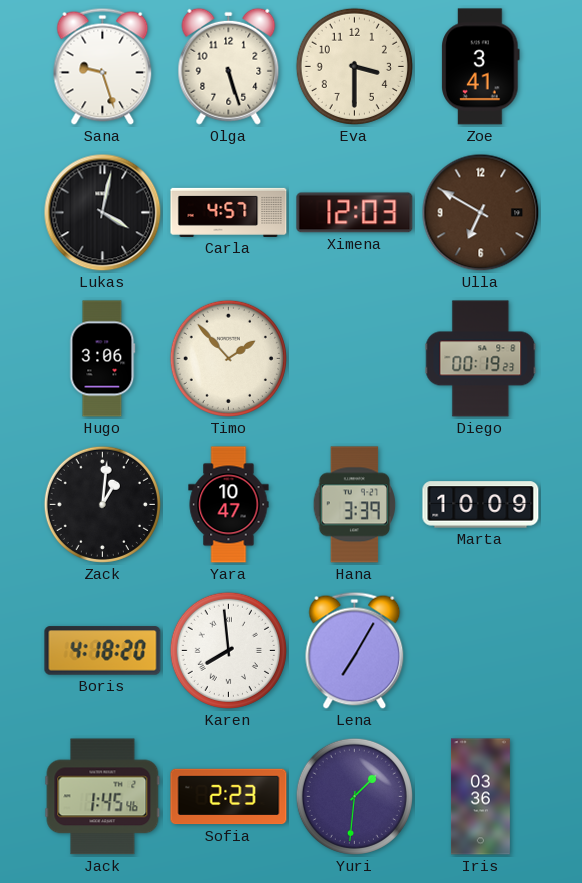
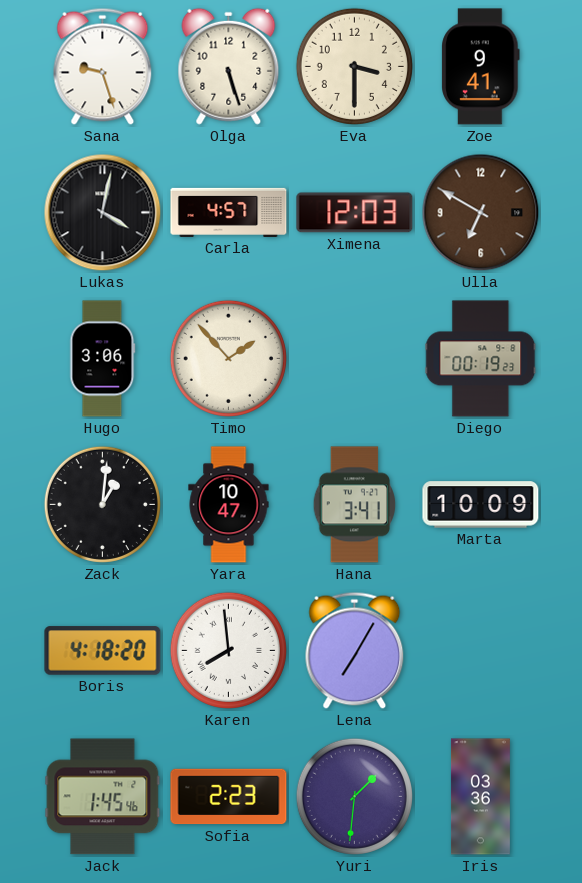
Zoe: 3:41 -> 9:41
Hana: 3:39 -> 3:41
